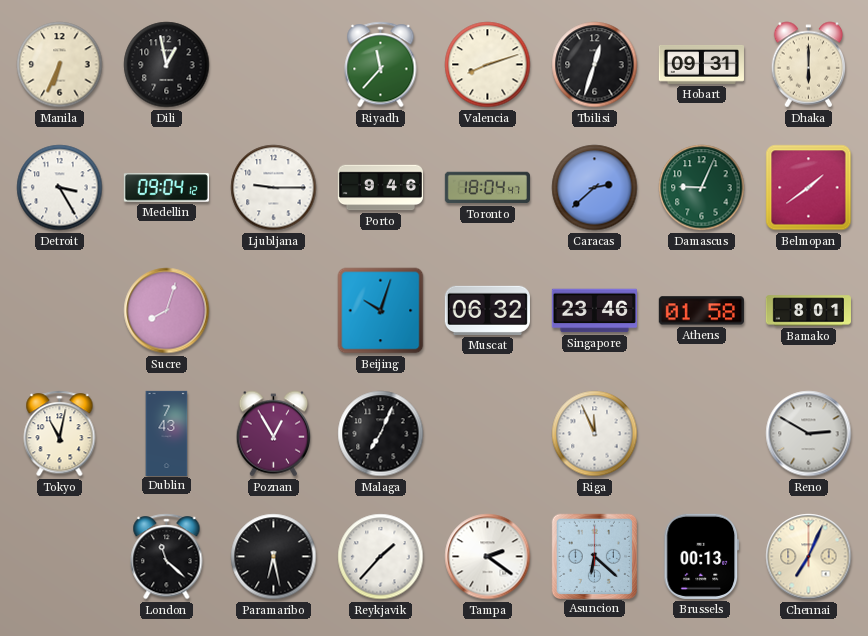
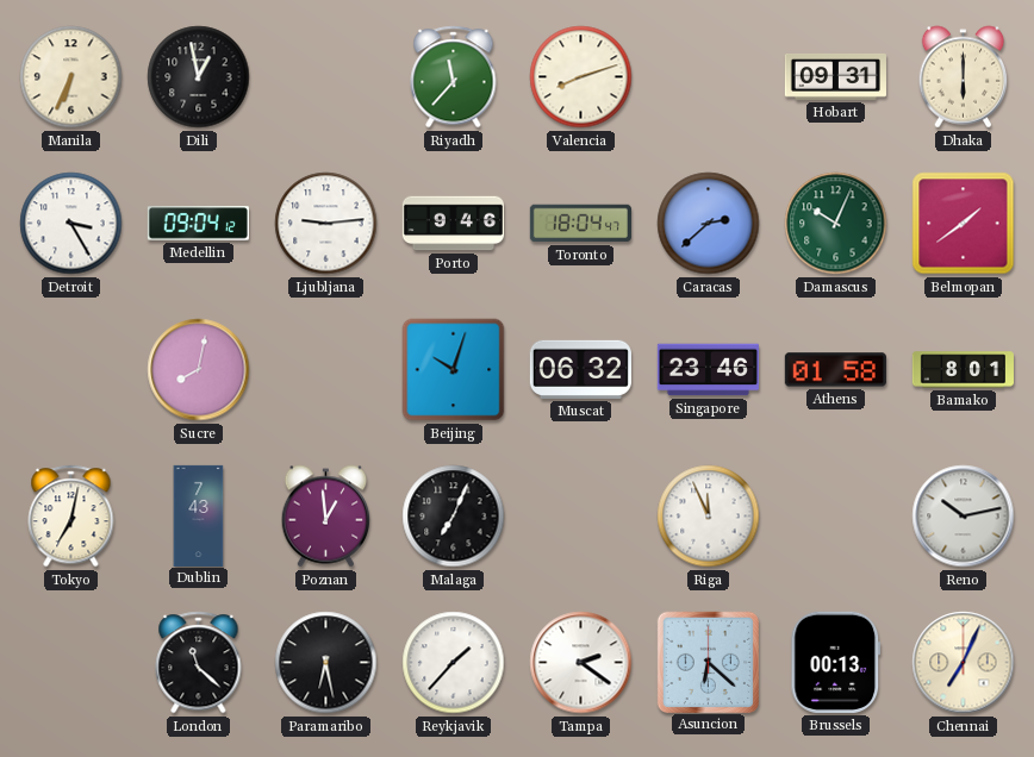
Tbilisi: 12:33 -> none
Ljubljana: 9:15 -> 9:14
Damascus: 9:04 -> 10:04
Sucre: 8:03 -> 8:02
Tokyo: 11:02 -> 7:02
Poznan: 12:55 -> 12:59
Reno: 2:50 -> 10:13
